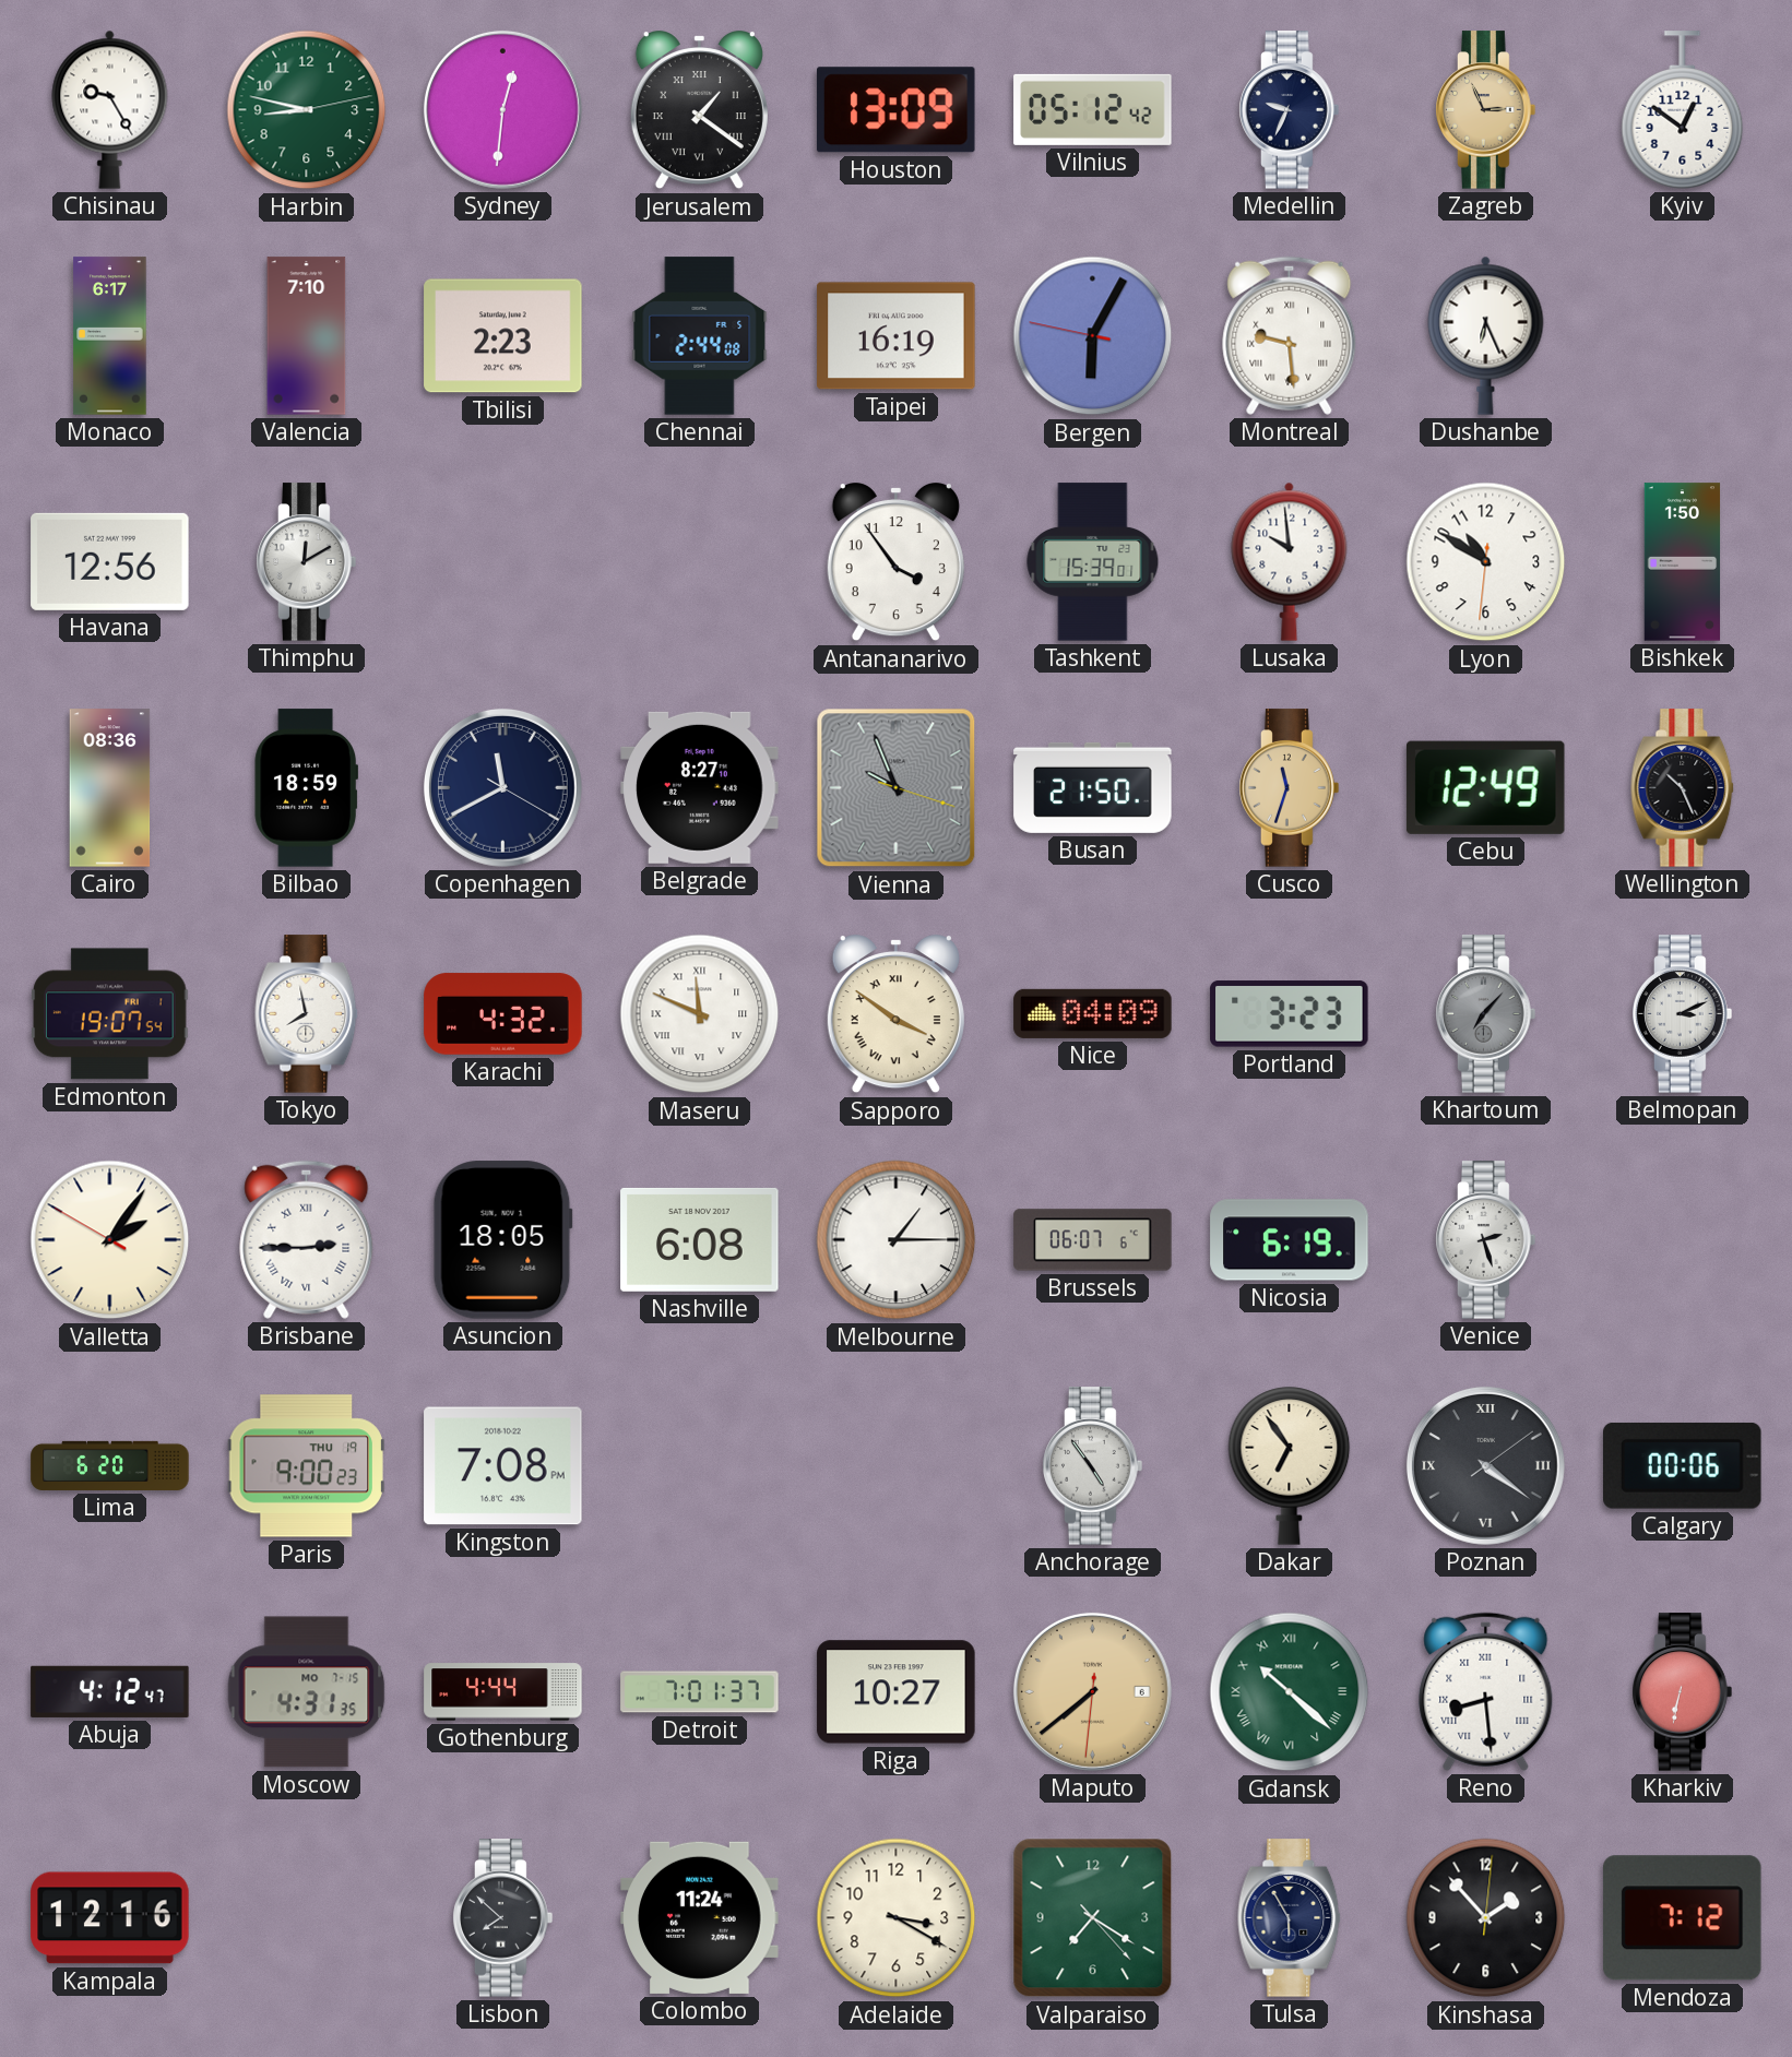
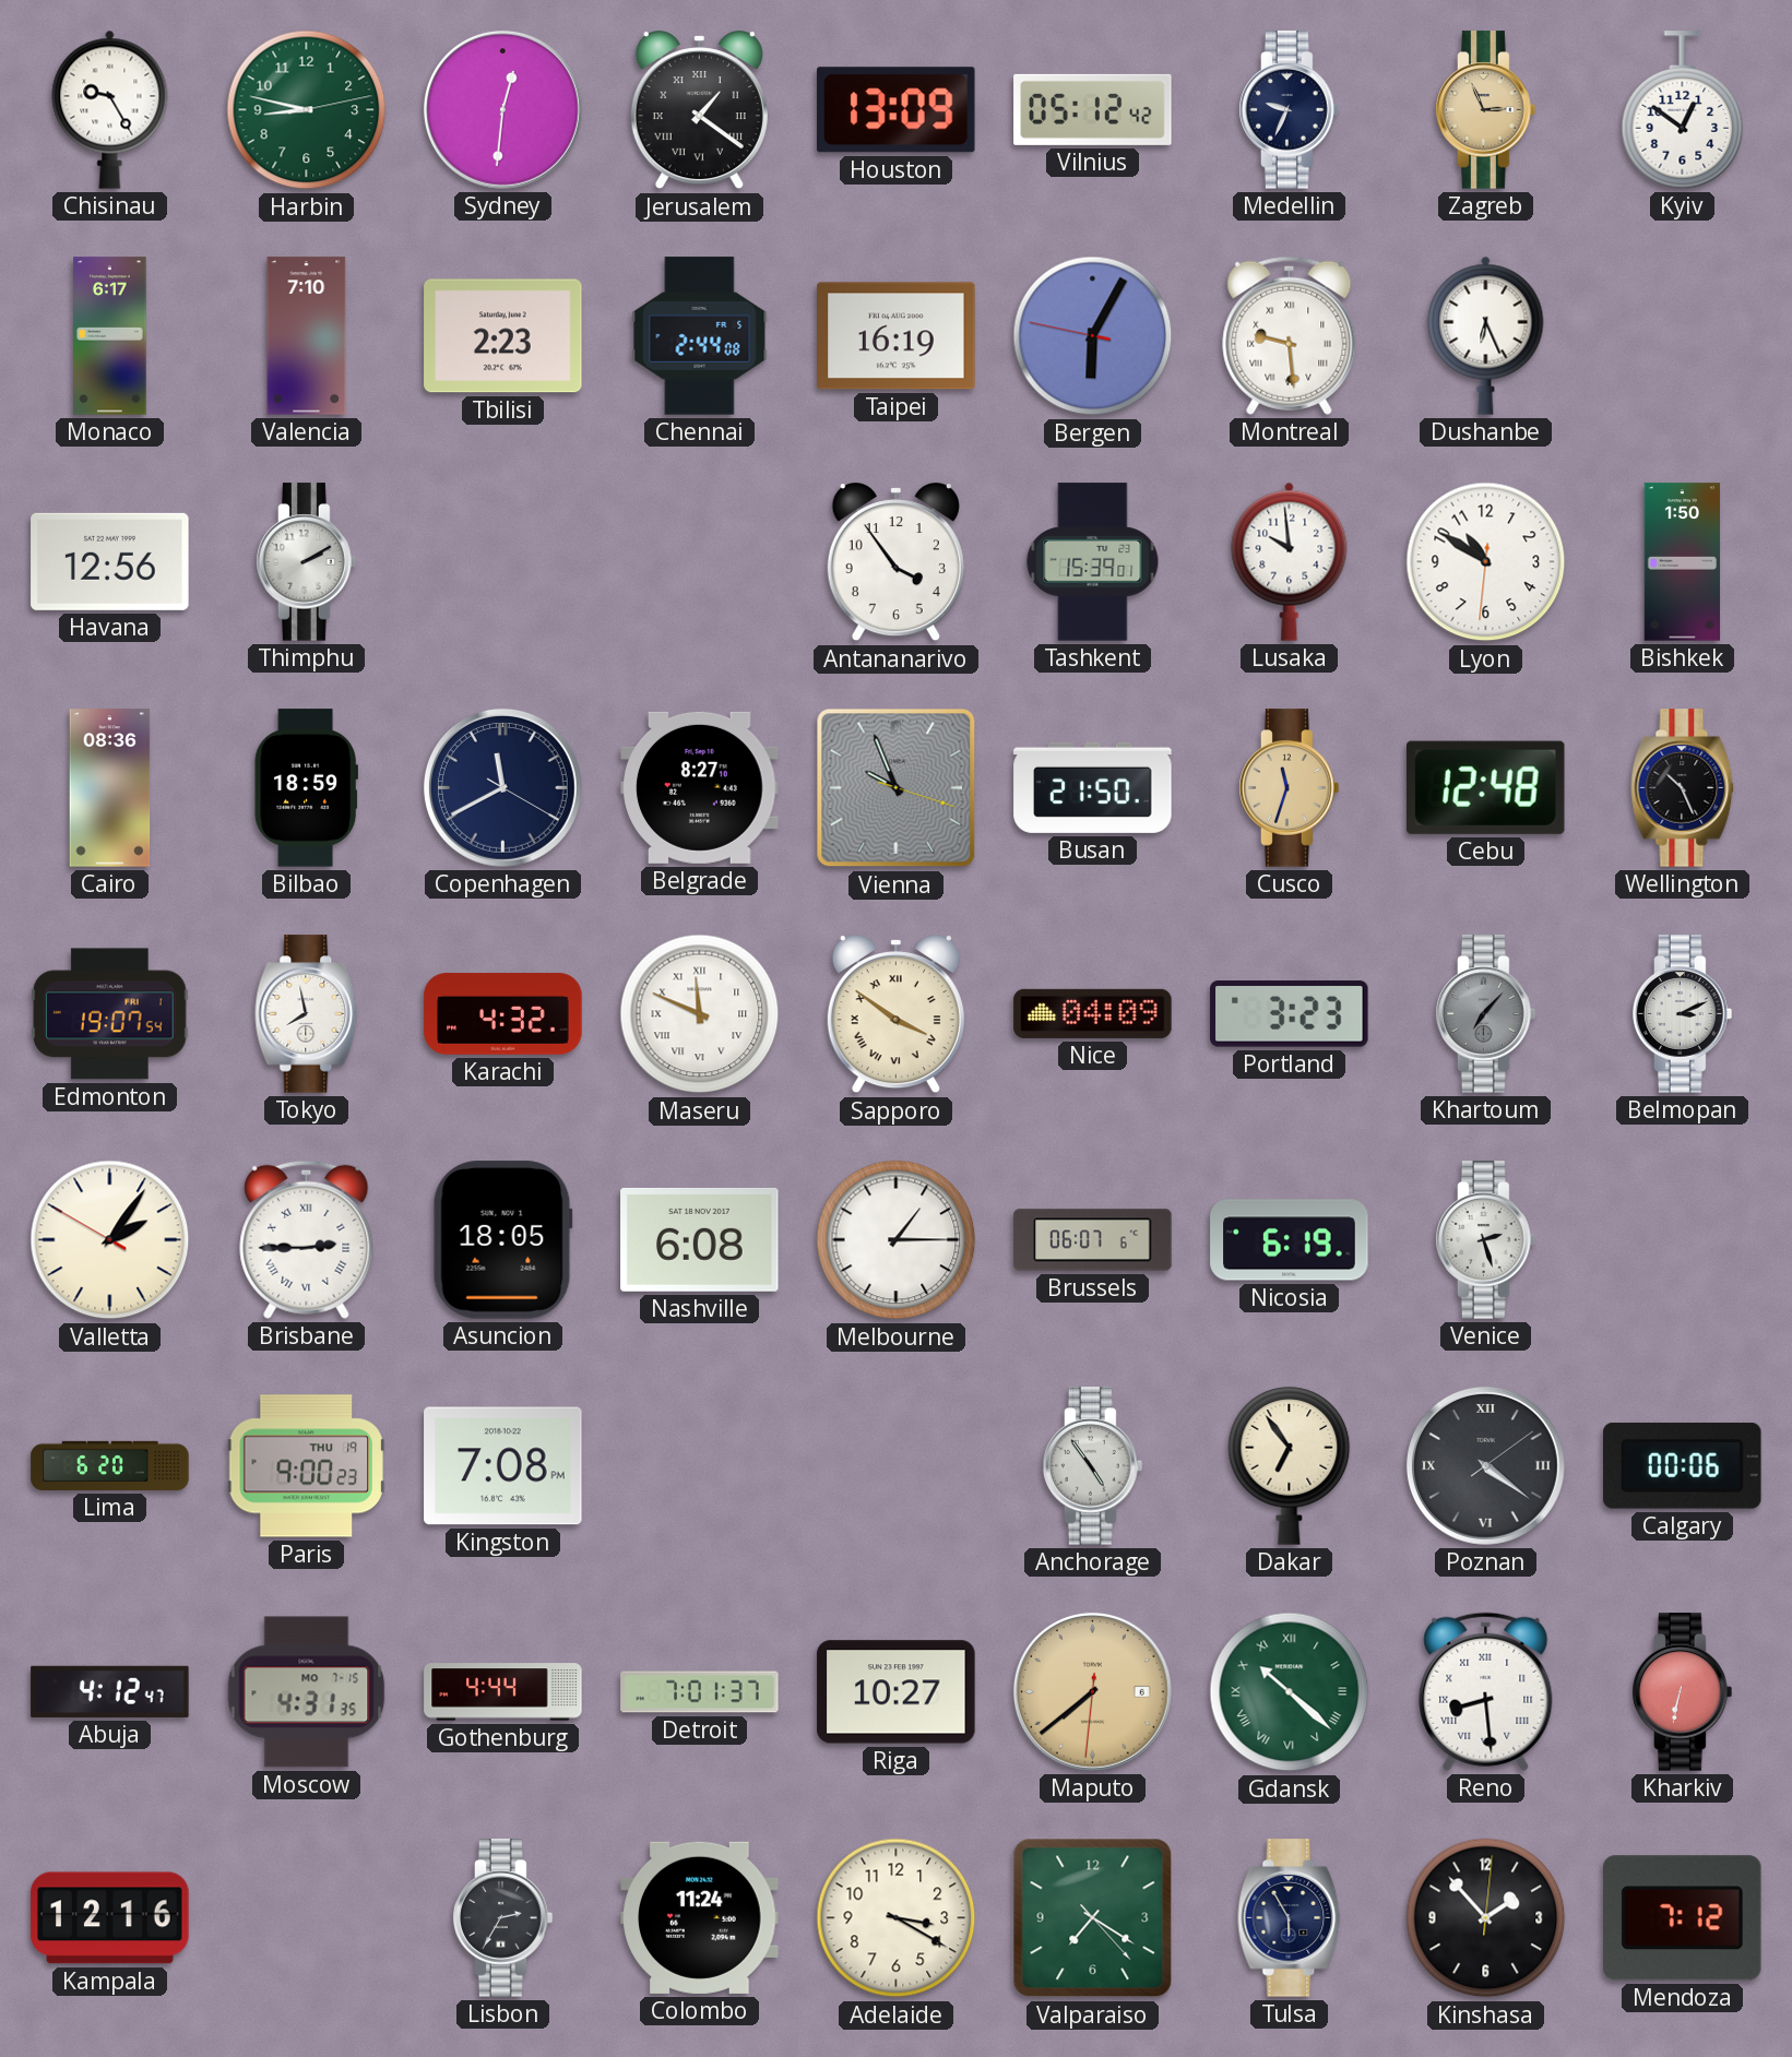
Thimphu: 12:10 -> 2:10
Cebu: 12:49 -> 12:48
Lisbon: 7:52 -> 2:35
